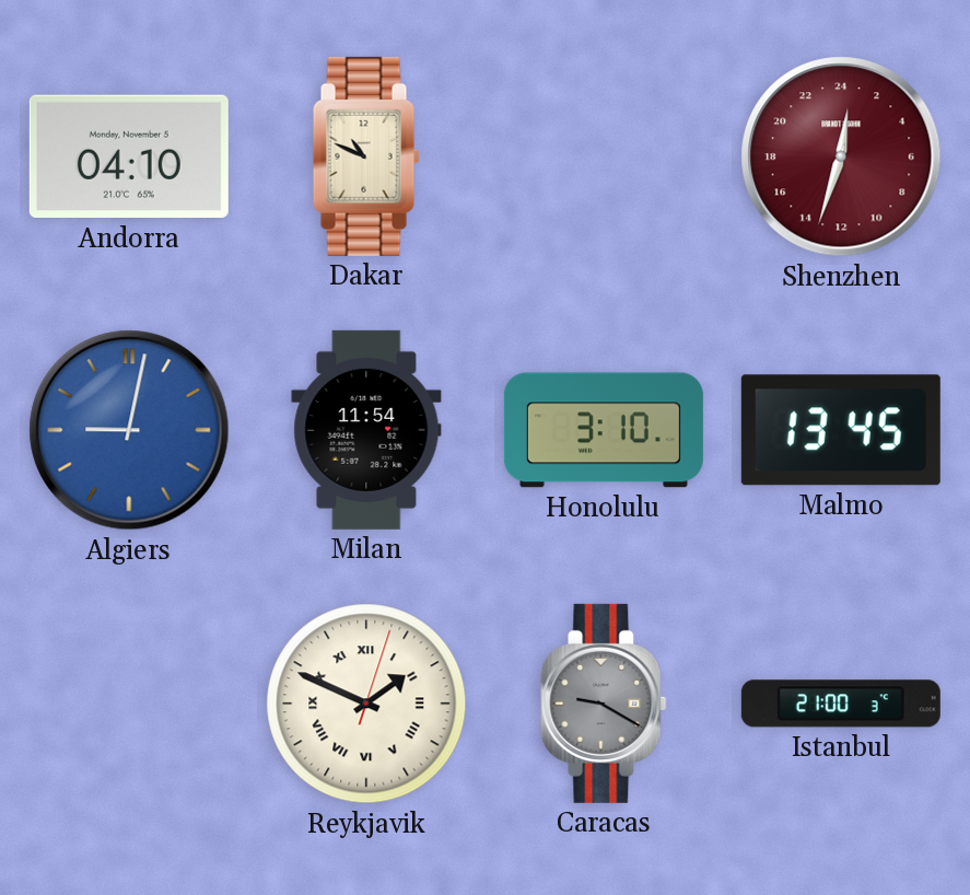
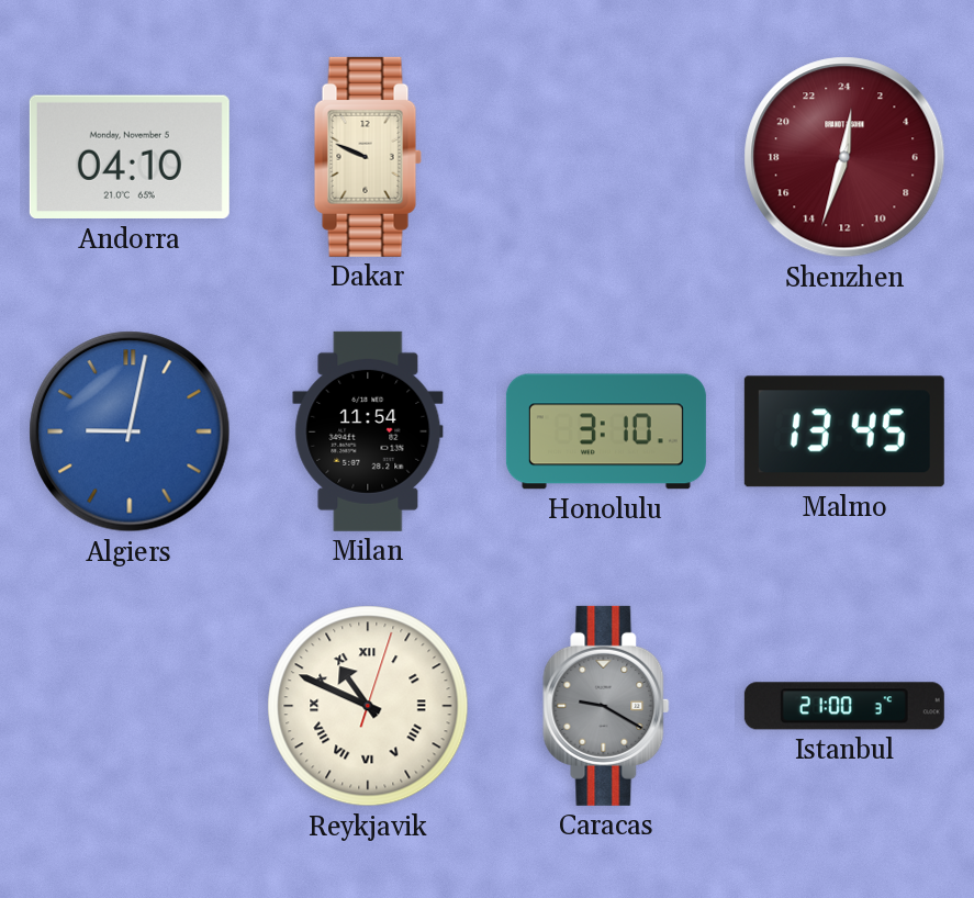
Dakar: 10:49 -> 9:49
Reykjavik: 1:49 -> 10:49
